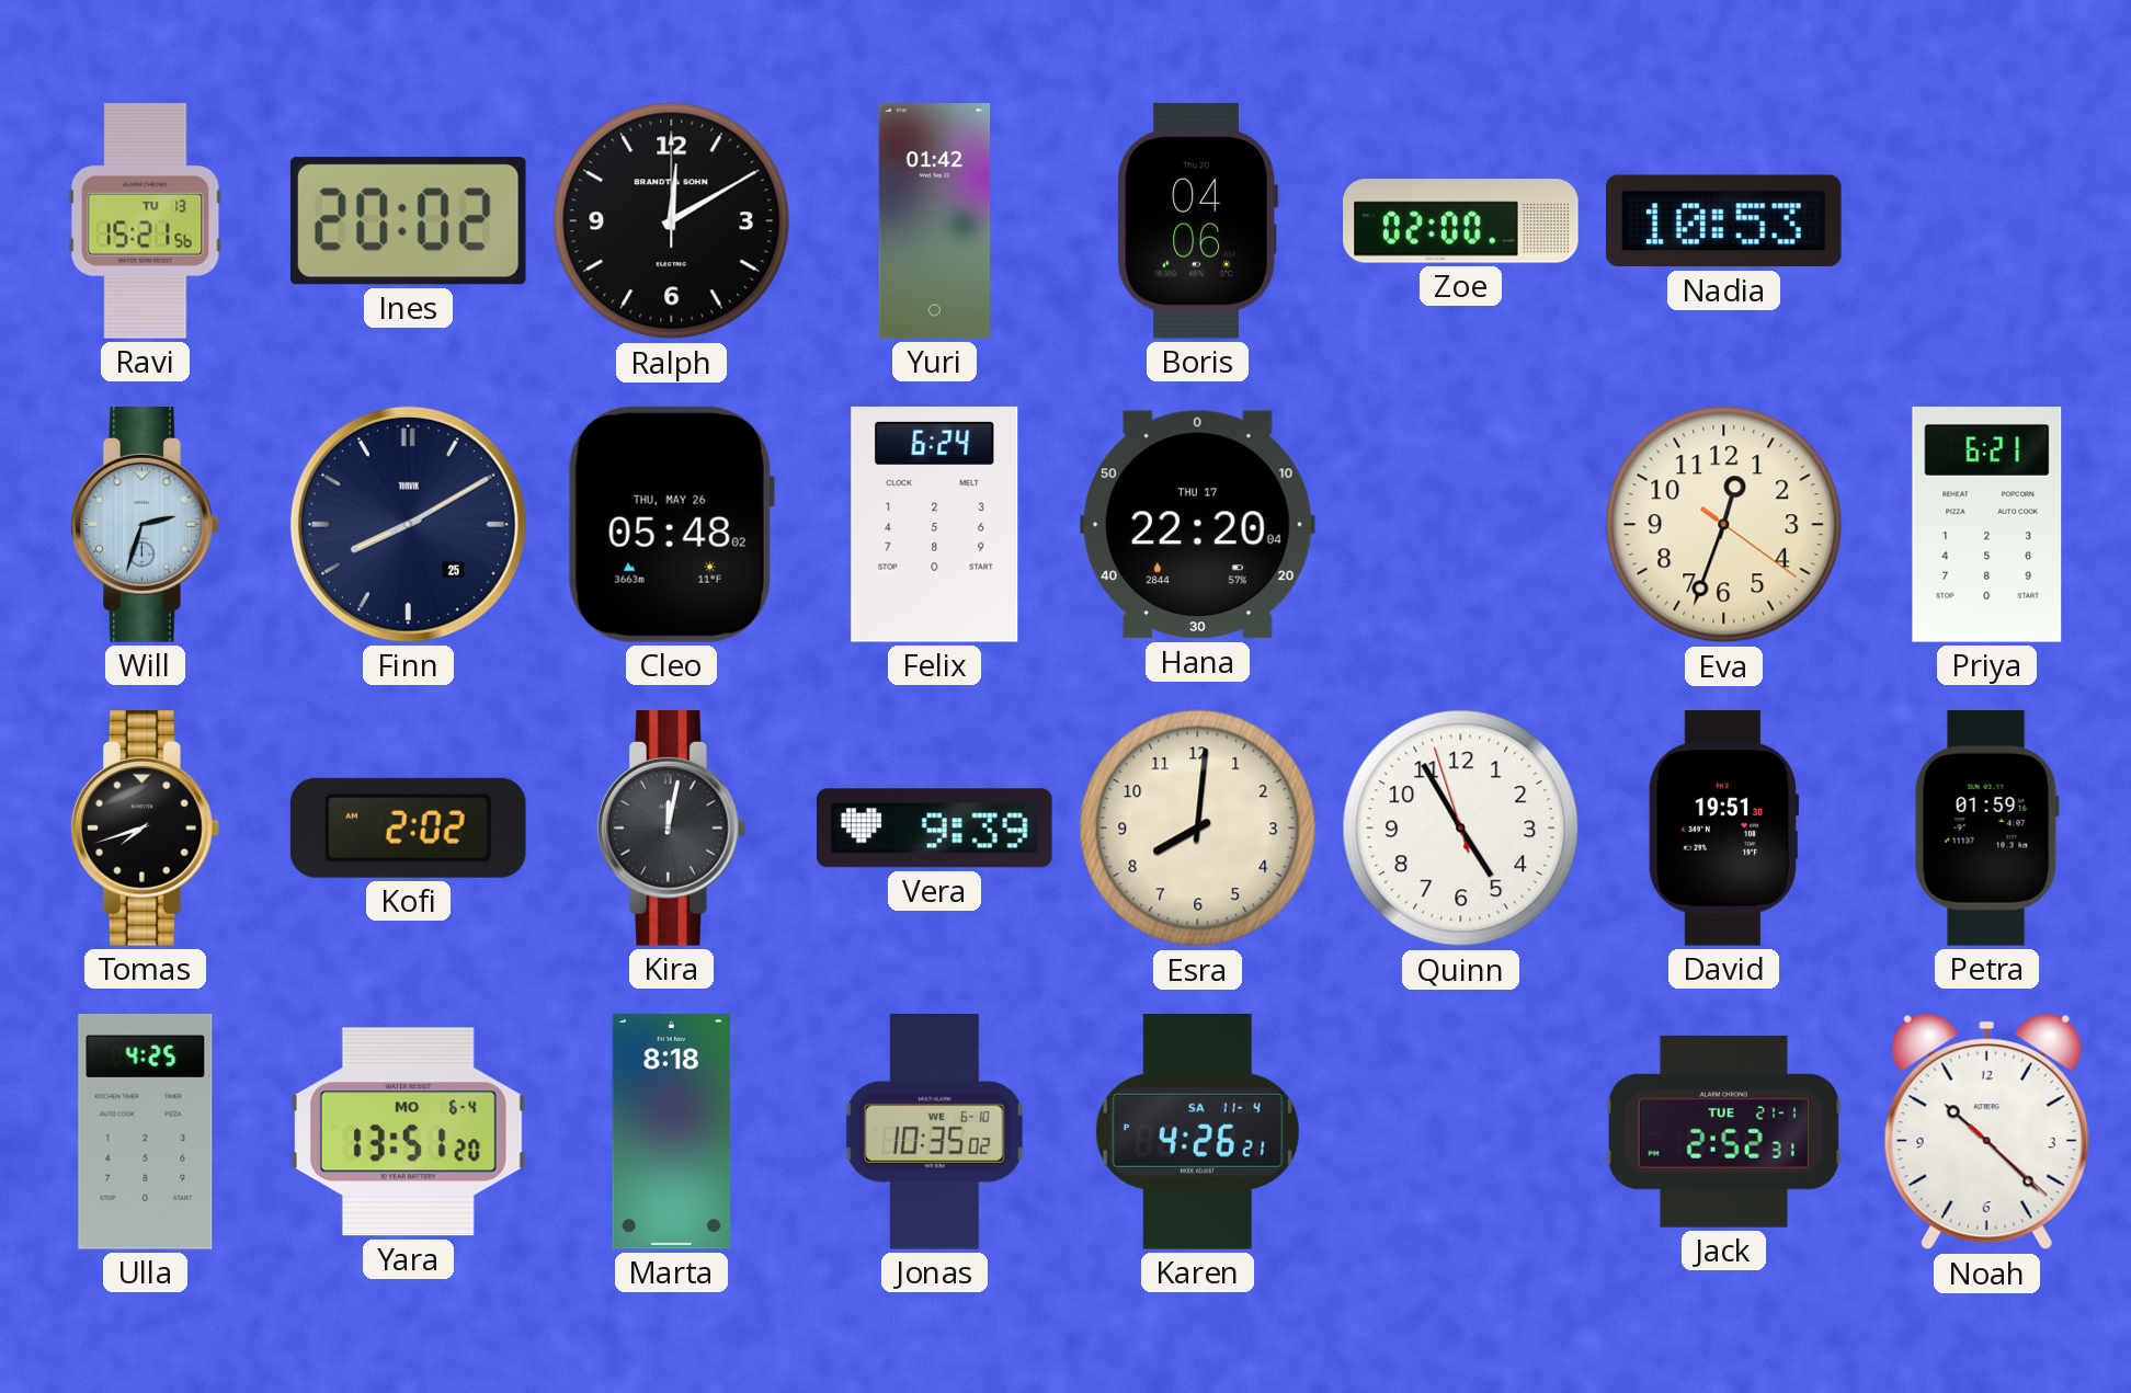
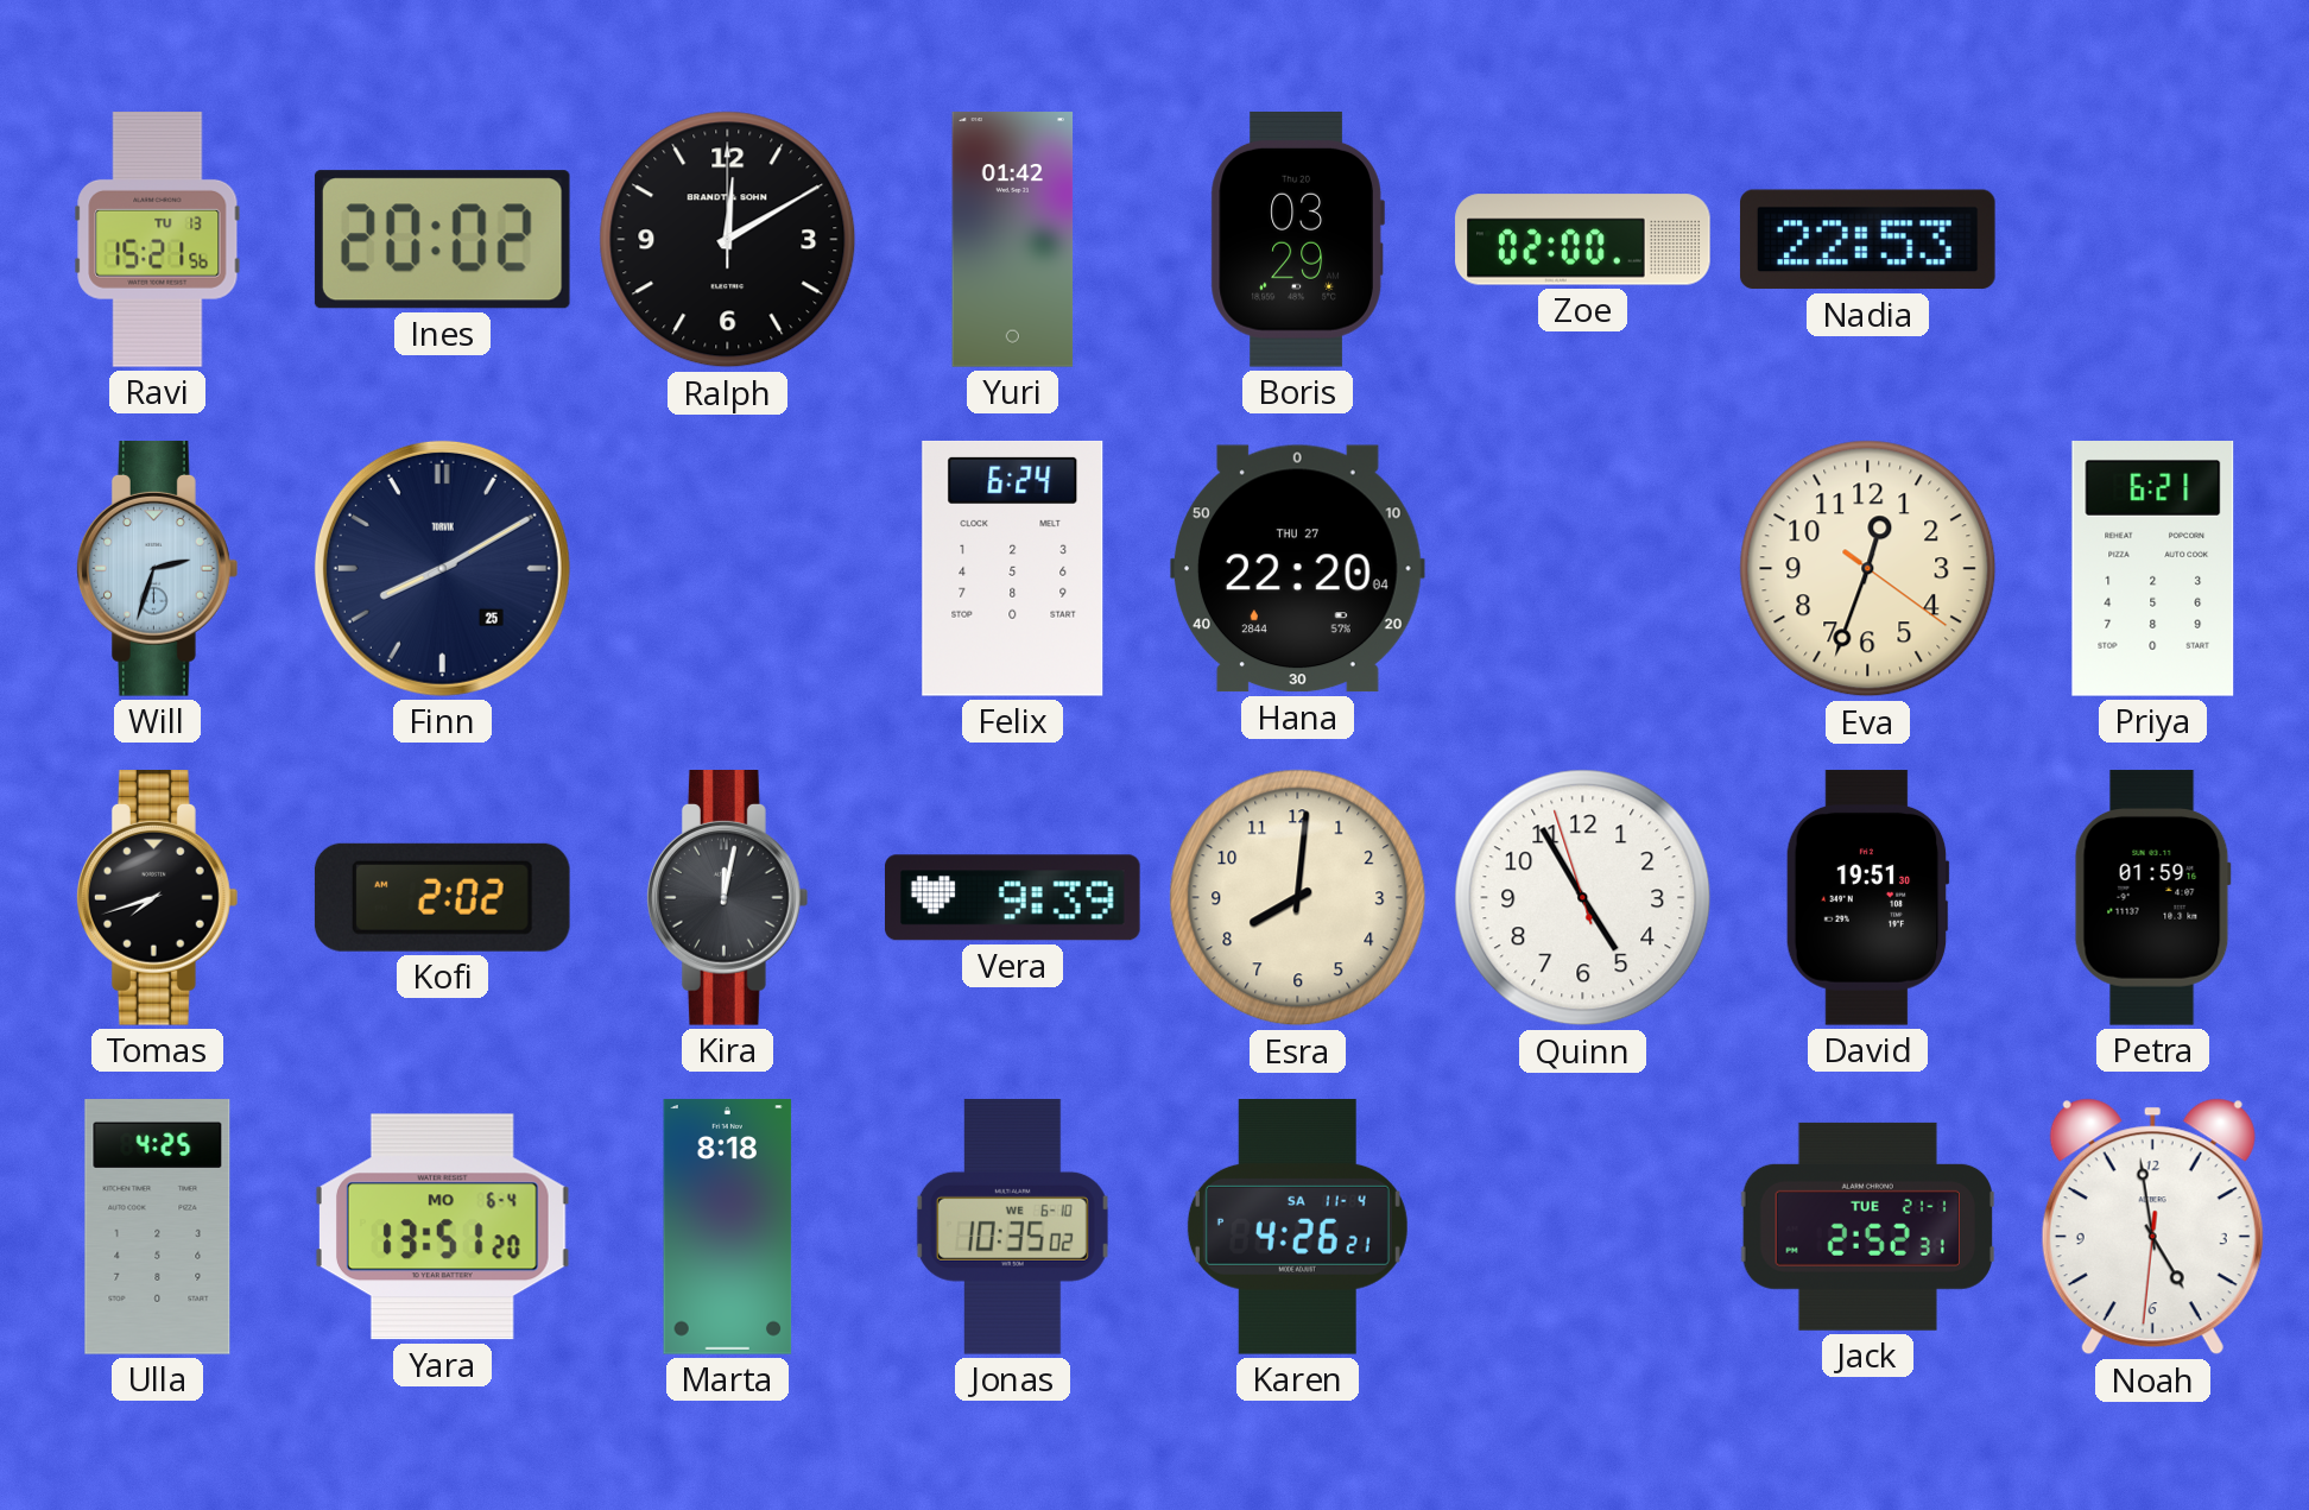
Boris: 04:06 -> 03:29
Nadia: 10:53 -> 22:53
Cleo: 05:48 -> none
Hana date: THU 17 -> THU 27
Noah: 10:22 -> 4:58
